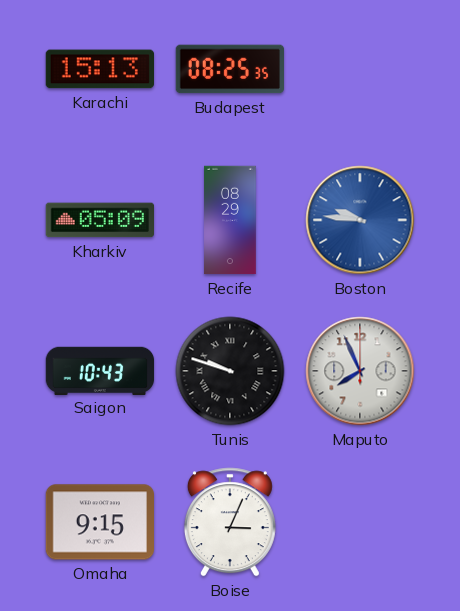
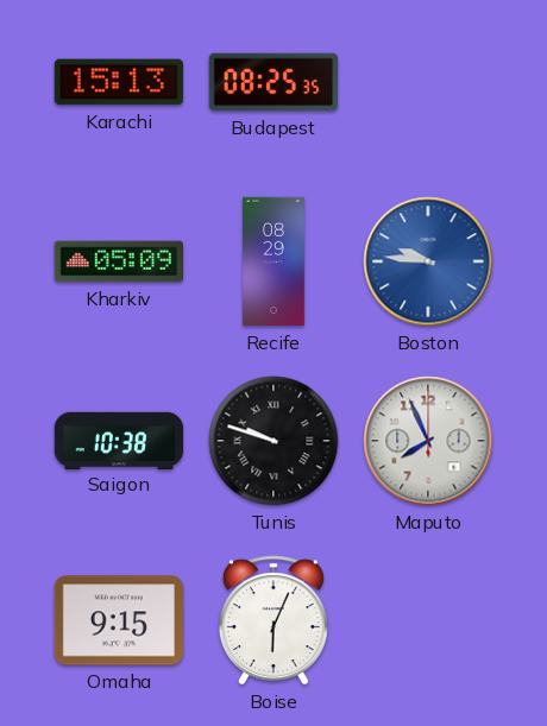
Saigon: 10:43 -> 10:38
Boise: 3:04 -> 6:04
